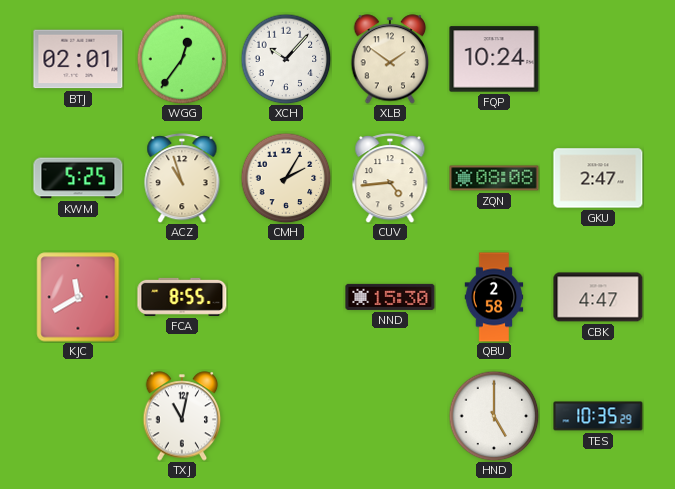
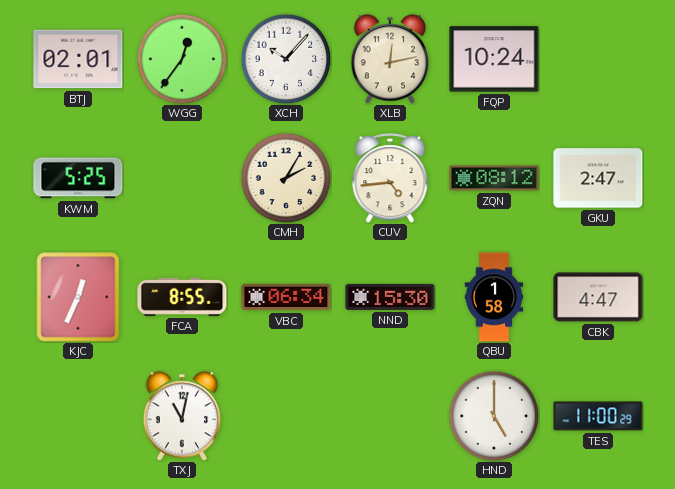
XLB: 1:51 -> 12:13
ACZ: 10:57 -> none
ZQN: 08:08 -> 08:12
KJC: 11:40 -> 12:34
VBC: none -> 06:34
QBU: 2:58 -> 1:58
TES: 10:35 -> 11:00
